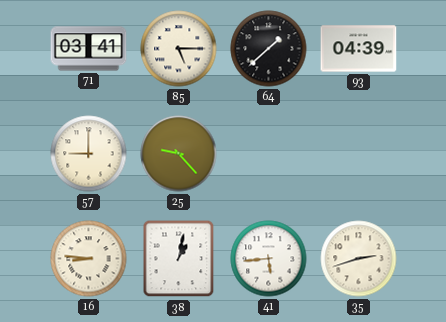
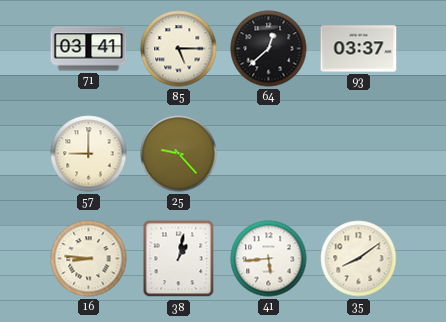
64: 1:38 -> 12:38
93: 04:39 -> 03:37
35: 2:42 -> 8:09
